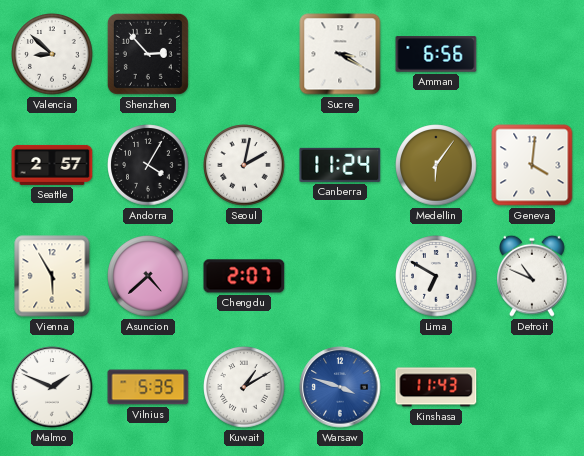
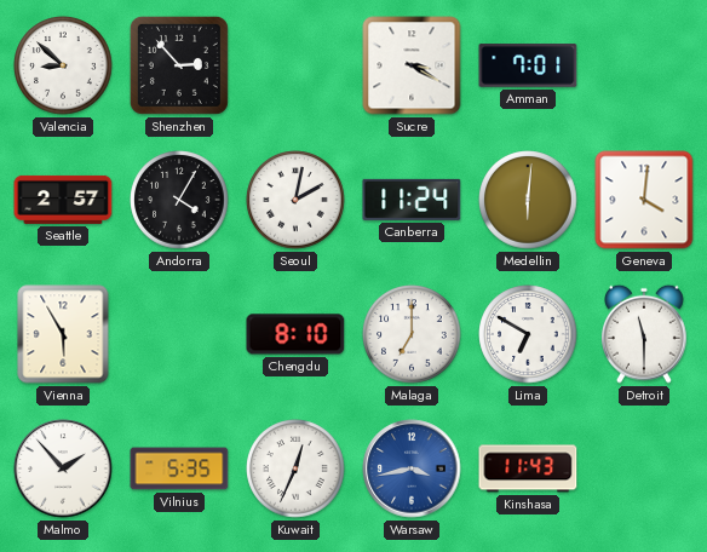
Amman: 6:56 -> 7:01
Medellin: 6:06 -> 6:01
Asuncion: 4:38 -> none
Chengdu: 2:07 -> 8:10
Malaga: none -> 7:00
Detroit: 10:49 -> 11:30
Malmo: 1:49 -> 1:53
Kuwait: 1:10 -> 12:34
Warsaw: 3:48 -> 3:43
